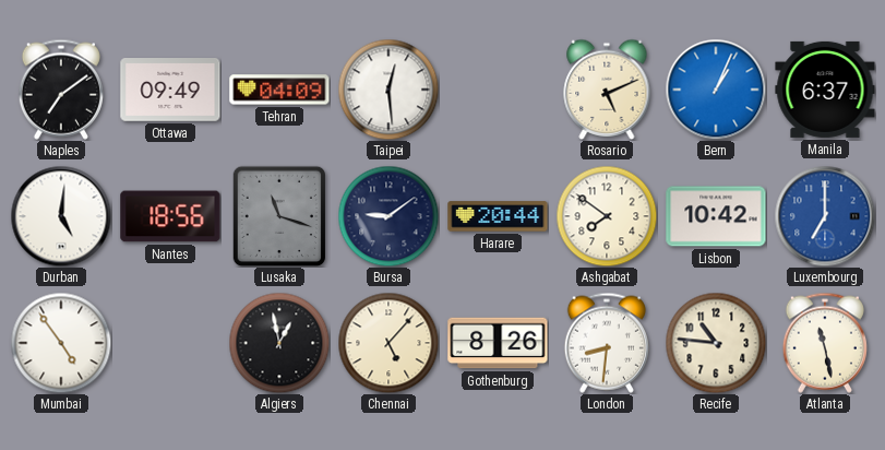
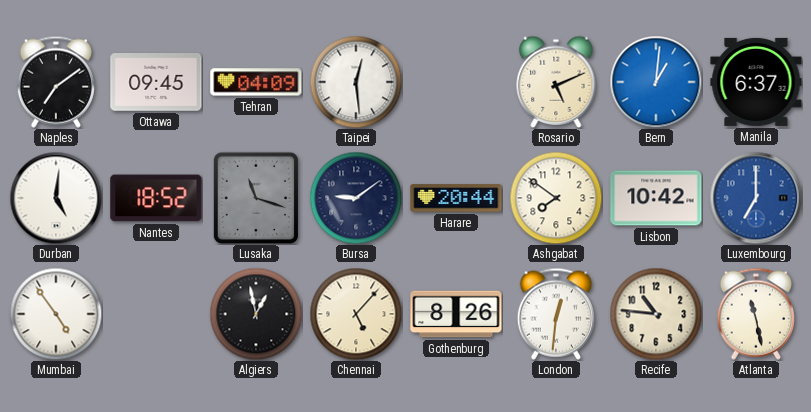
Ottawa: 09:49 -> 09:45
Bern: 1:04 -> 1:01
Nantes: 18:56 -> 18:52
London: 8:31 -> 12:31
